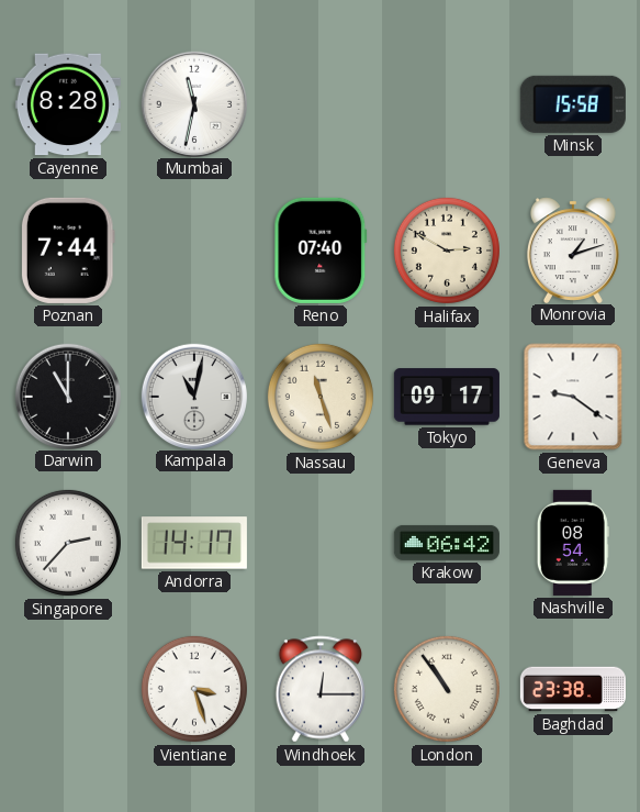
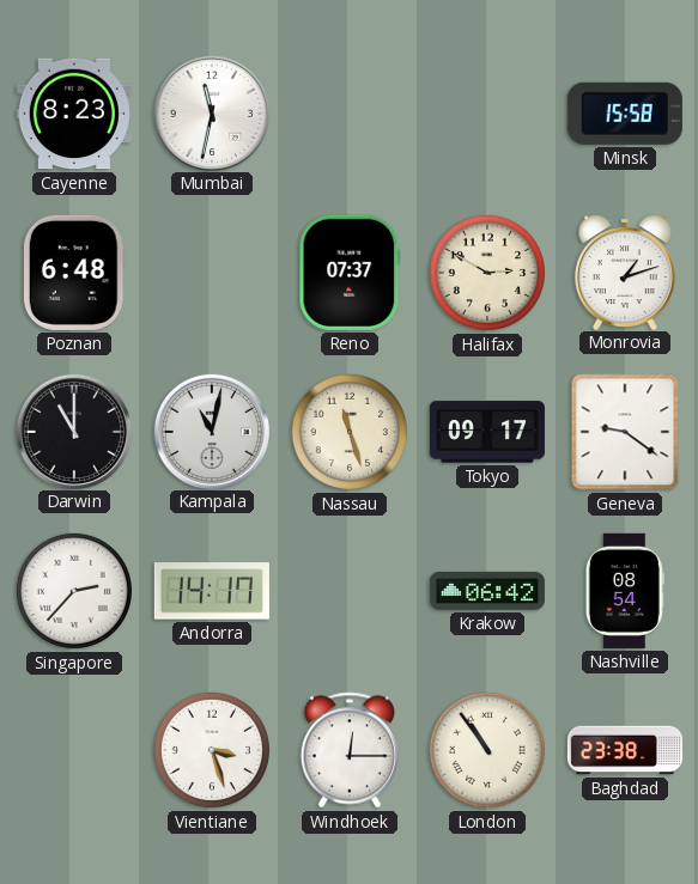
Cayenne: 8:28 -> 8:23
Poznan: 7:44 -> 6:48
Reno: 07:40 -> 07:37
